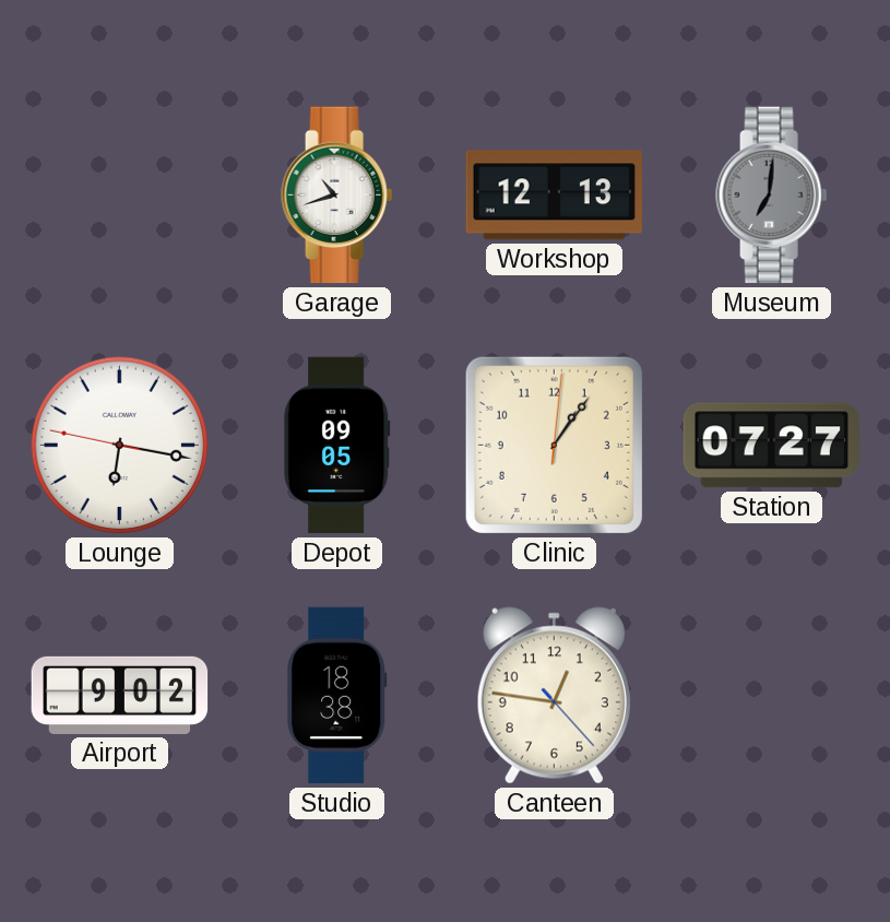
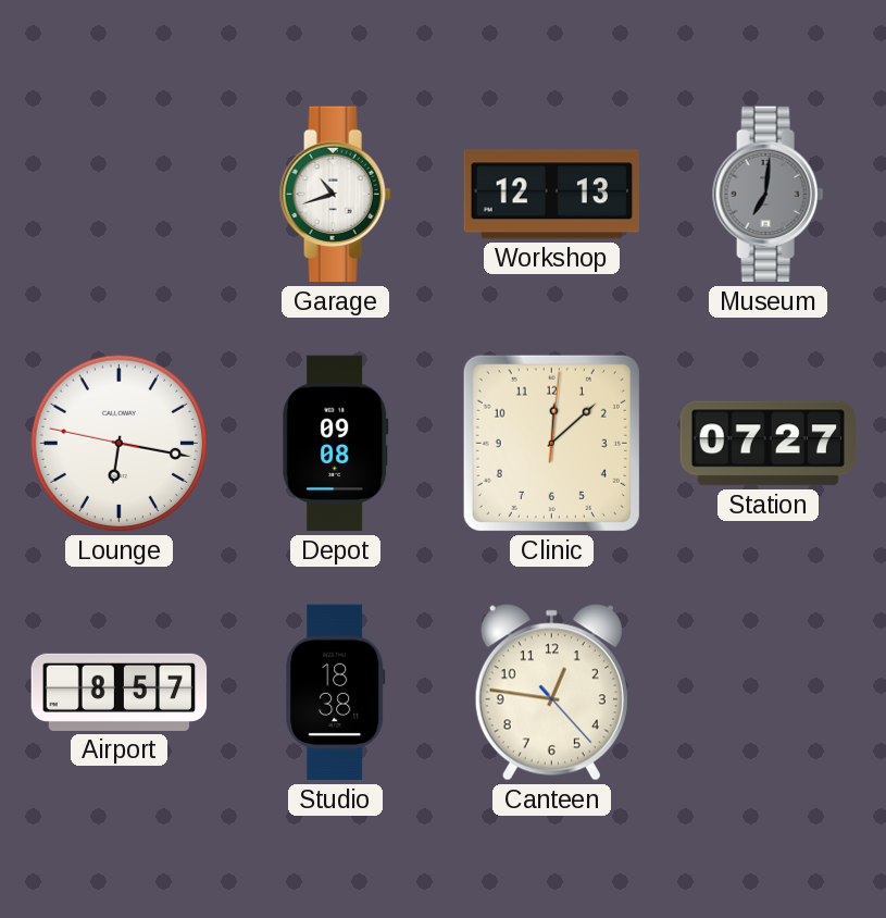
Depot: 09:05 -> 09:08
Clinic: 1:06 -> 12:08
Airport: 9:02 -> 8:57
